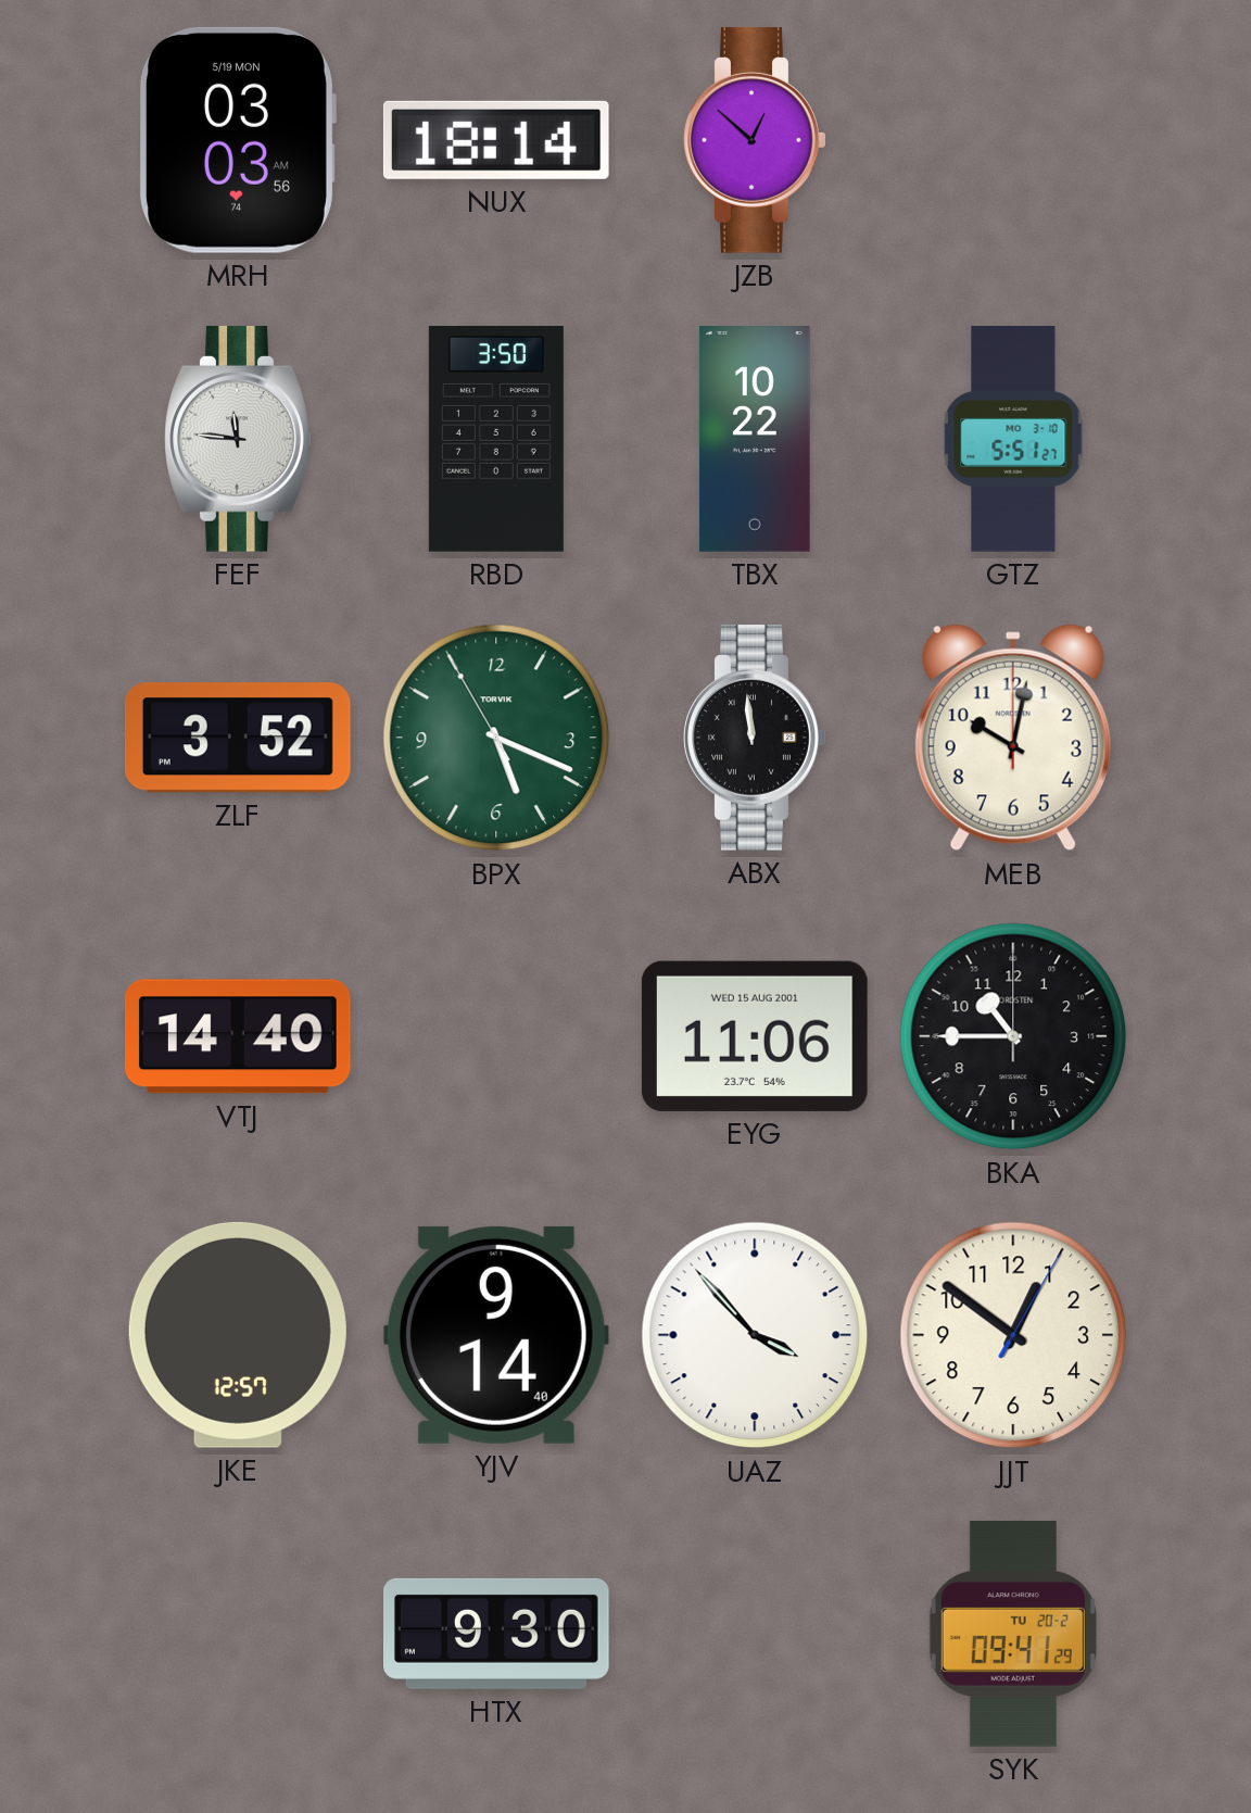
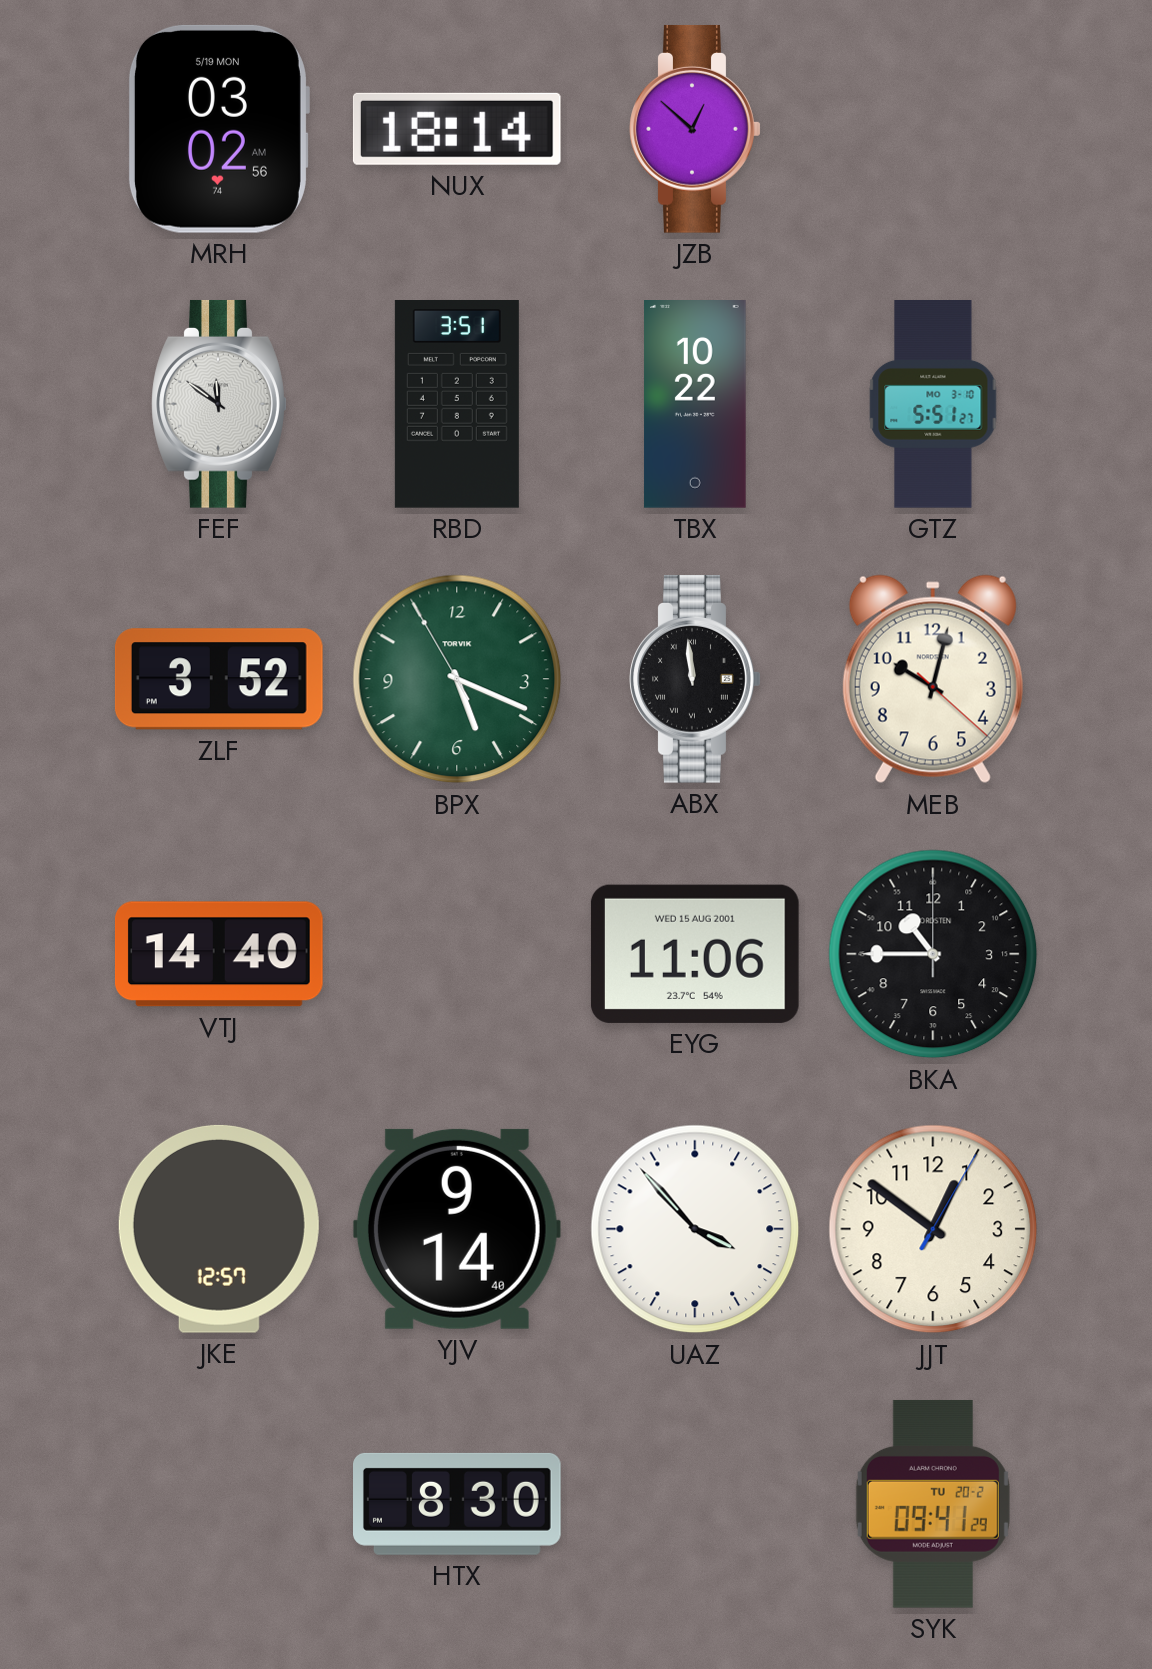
MRH: 03:03 -> 03:02
FEF: 11:46 -> 11:51
RBD: 3:50 -> 3:51
MEB: 10:02:00 -> 10:02:22
HTX: 9:30 -> 8:30
